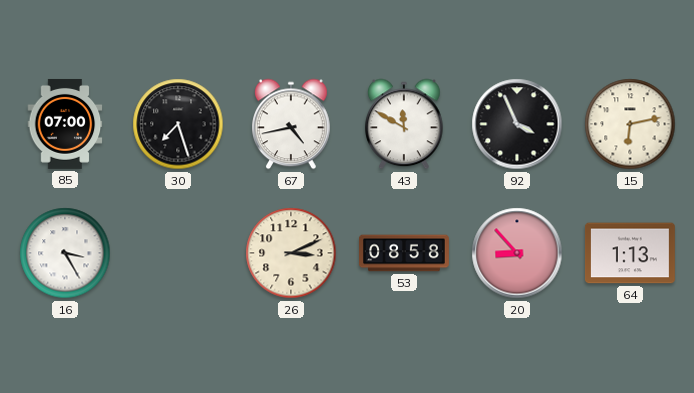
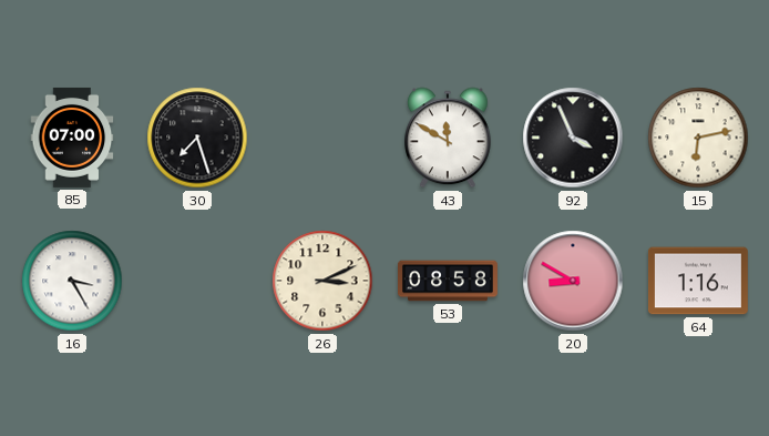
67: 4:43 -> none
20: 8:53 -> 8:50
64: 1:13 -> 1:16
